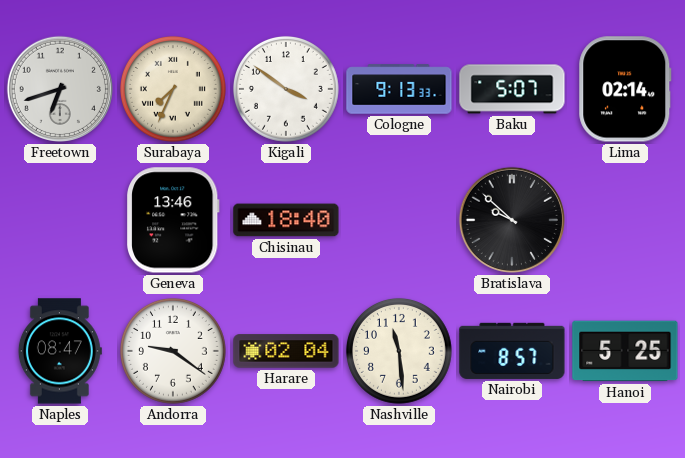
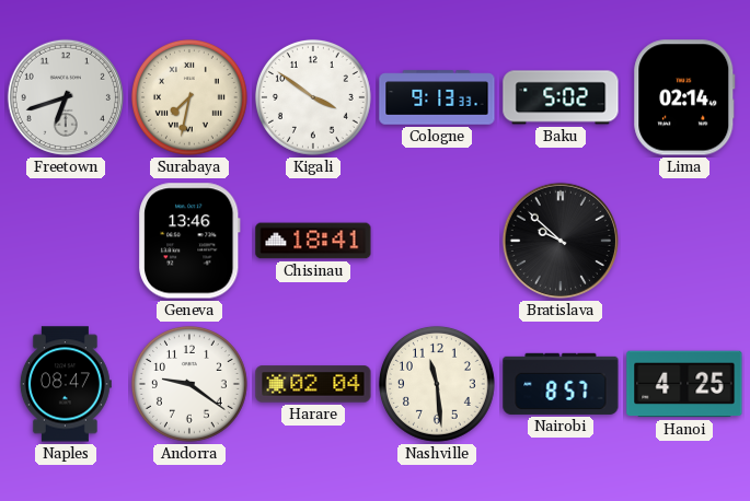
Surabaya: 7:34 -> 7:32
Baku: 5:07 -> 5:02
Chisinau: 18:40 -> 18:41
Hanoi: 5:25 -> 4:25
